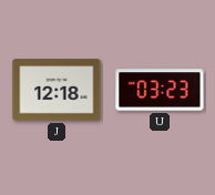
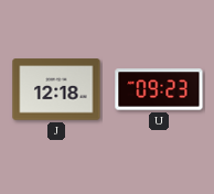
U: 03:23 -> 09:23
